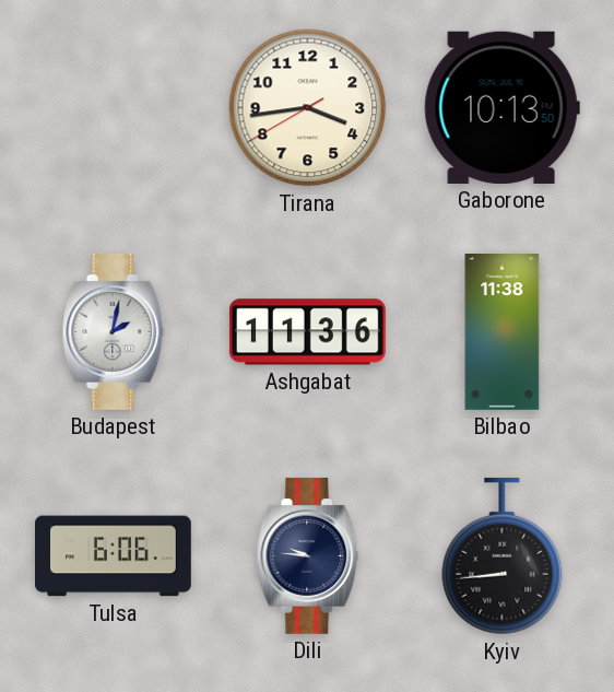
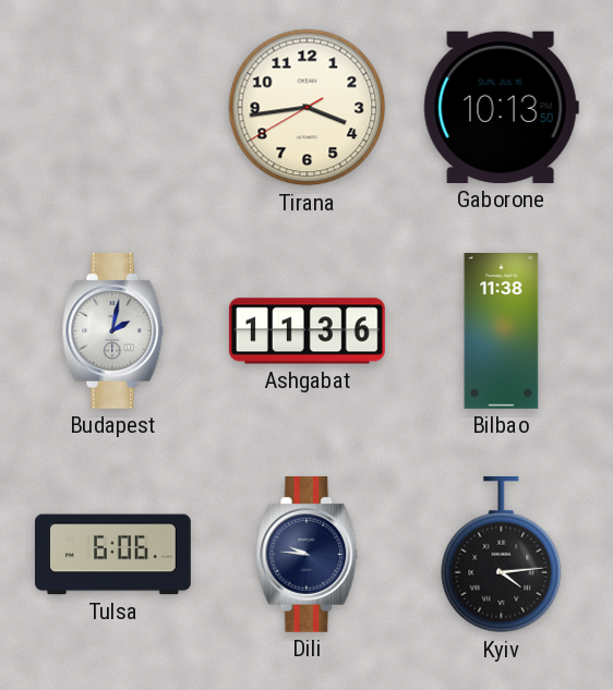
Kyiv: 8:44 -> 4:14
